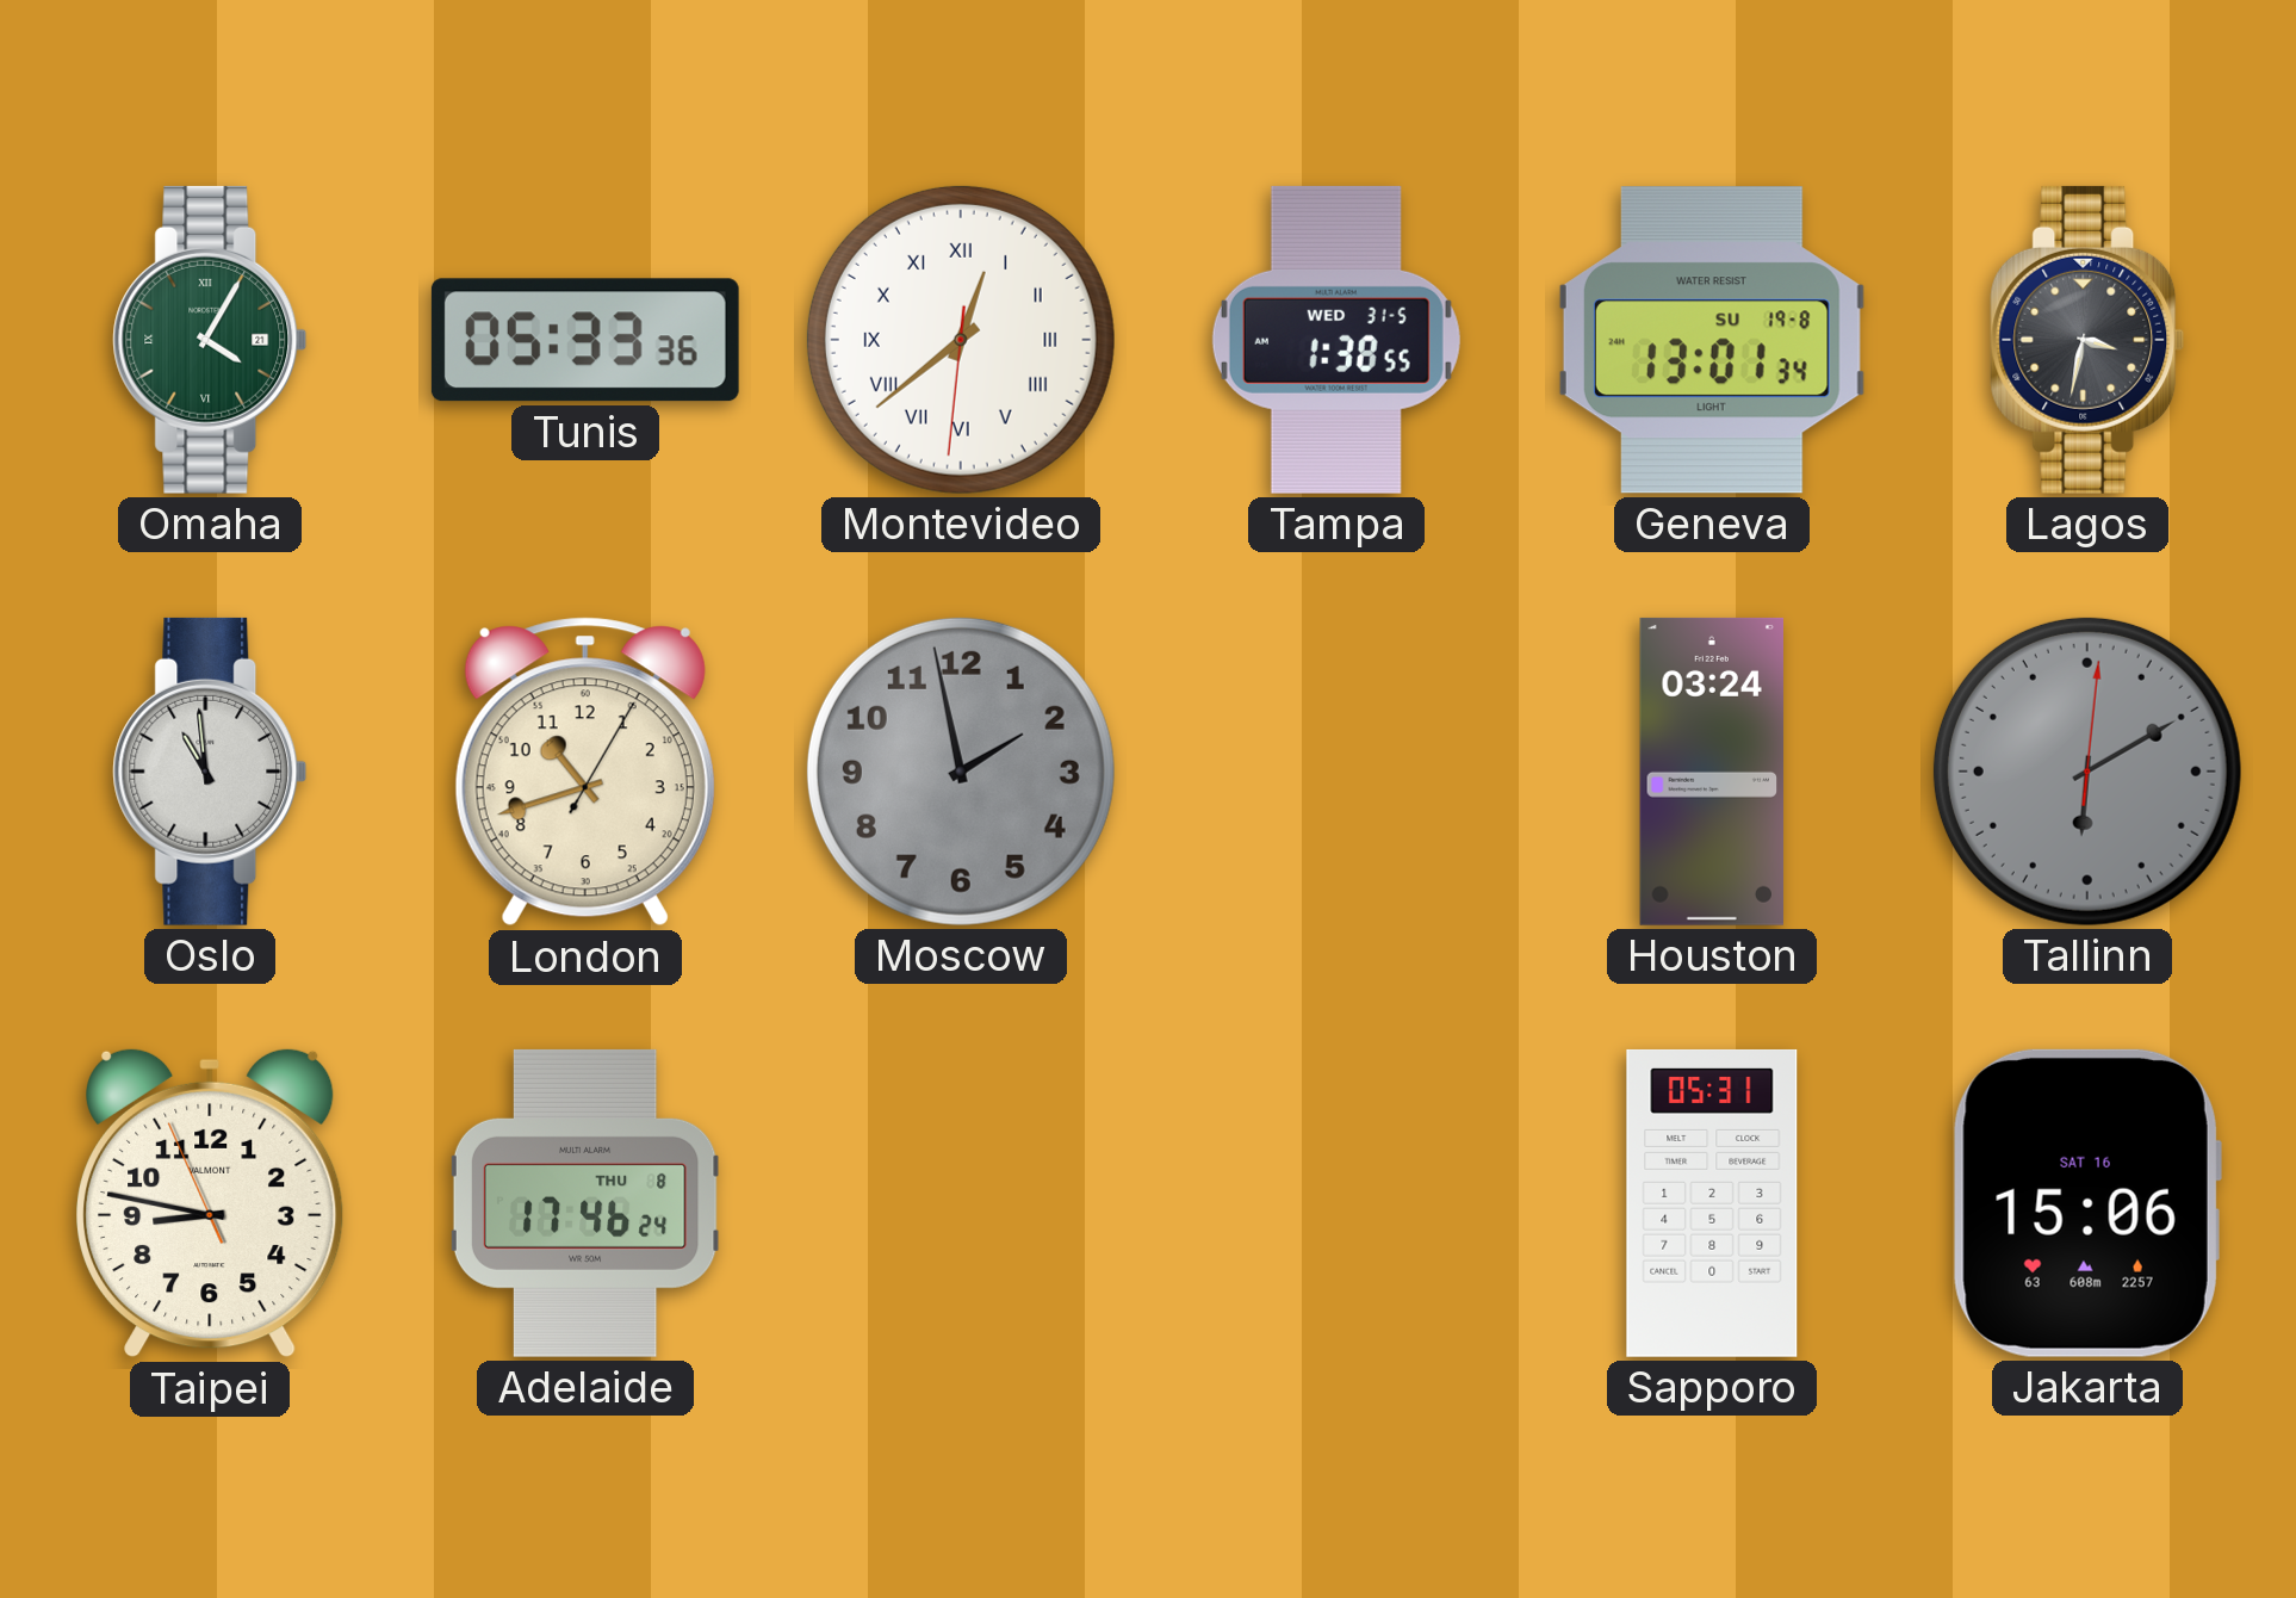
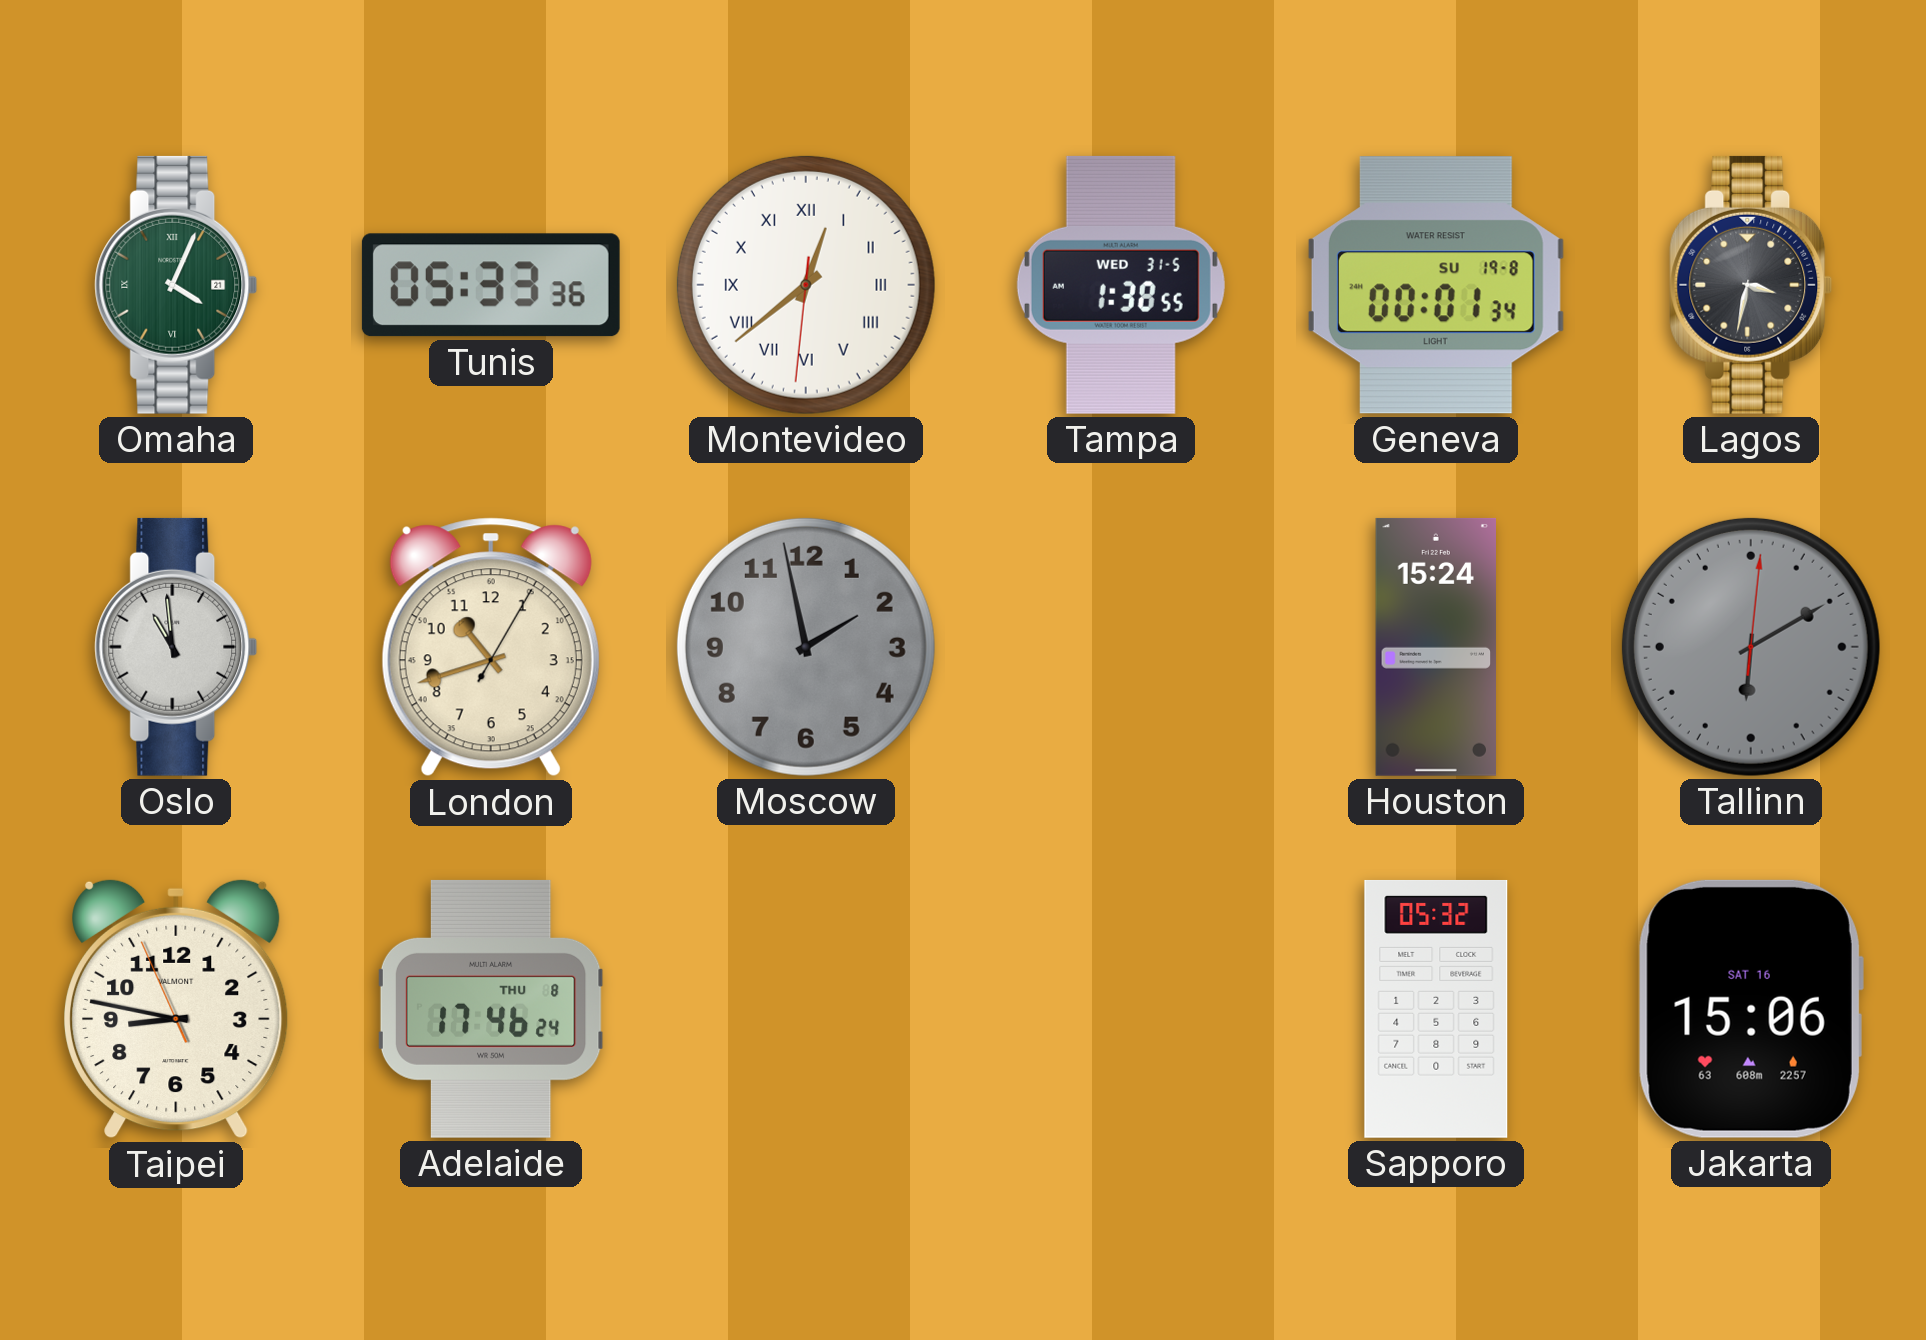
Omaha: 4:05 -> 4:04
Geneva: 13:01 -> 00:01
Houston: 03:24 -> 15:24
Sapporo: 05:31 -> 05:32
